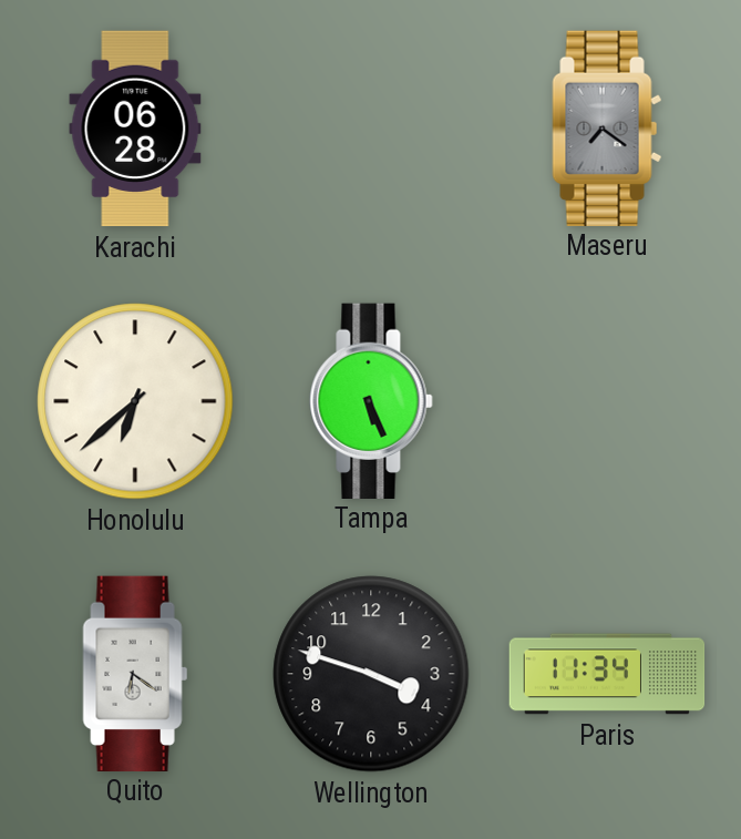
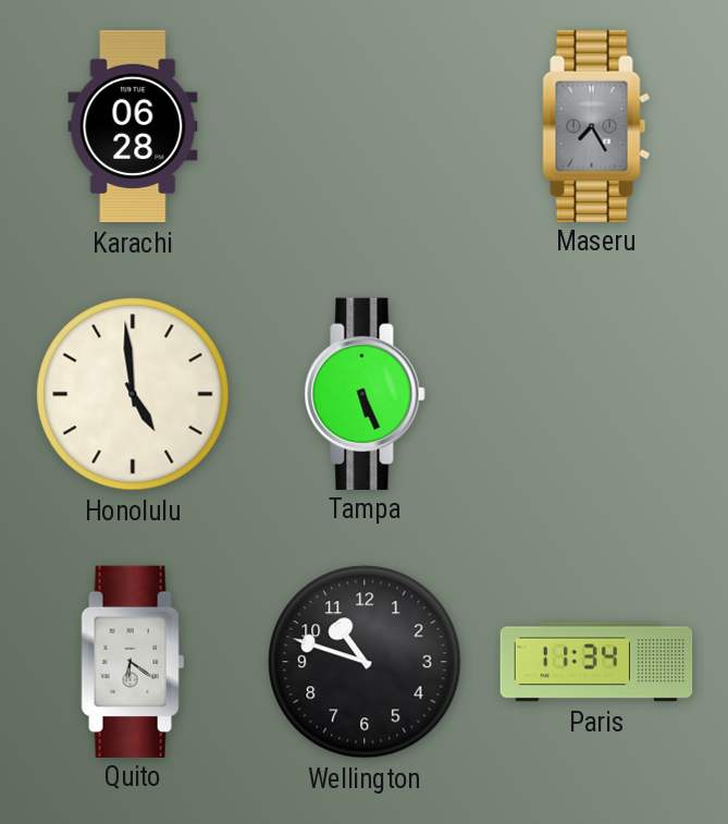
Maseru: 7:21 -> 7:25
Honolulu: 6:38 -> 4:59
Wellington: 3:48 -> 10:48
